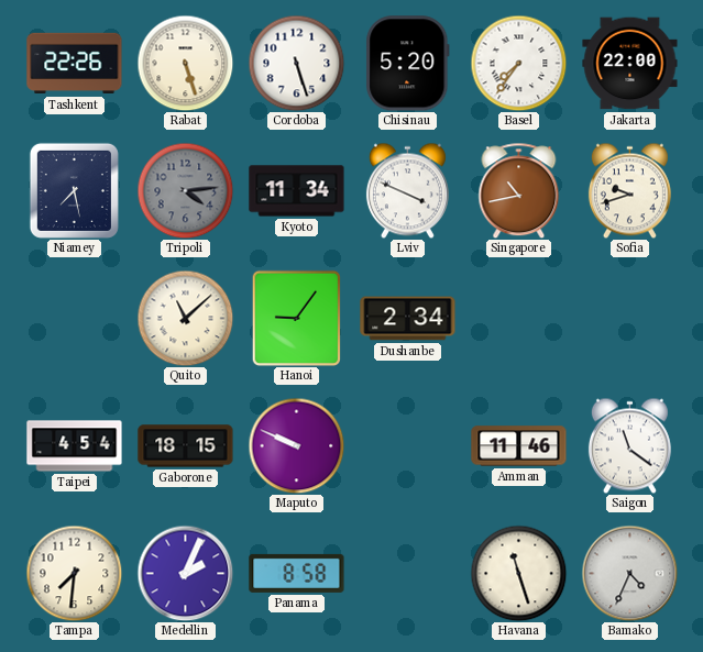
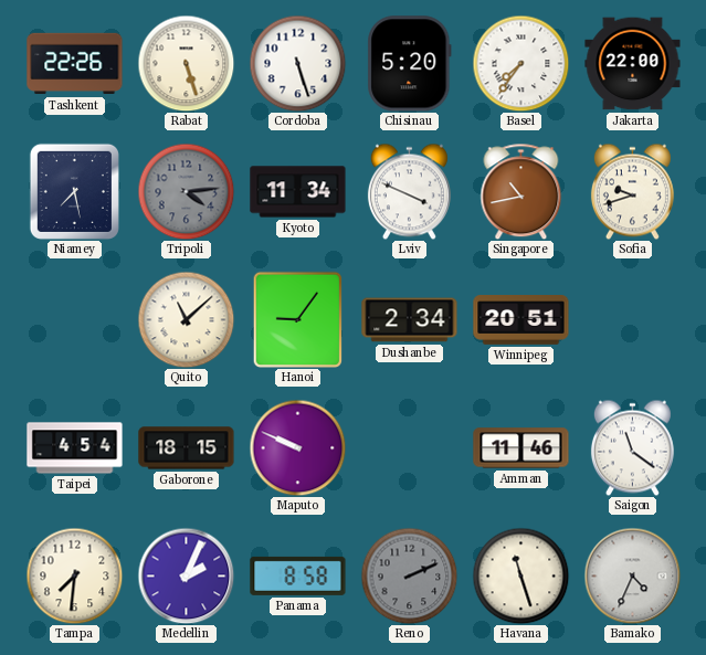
Winnipeg: none -> 20:51
Reno: none -> 2:11
